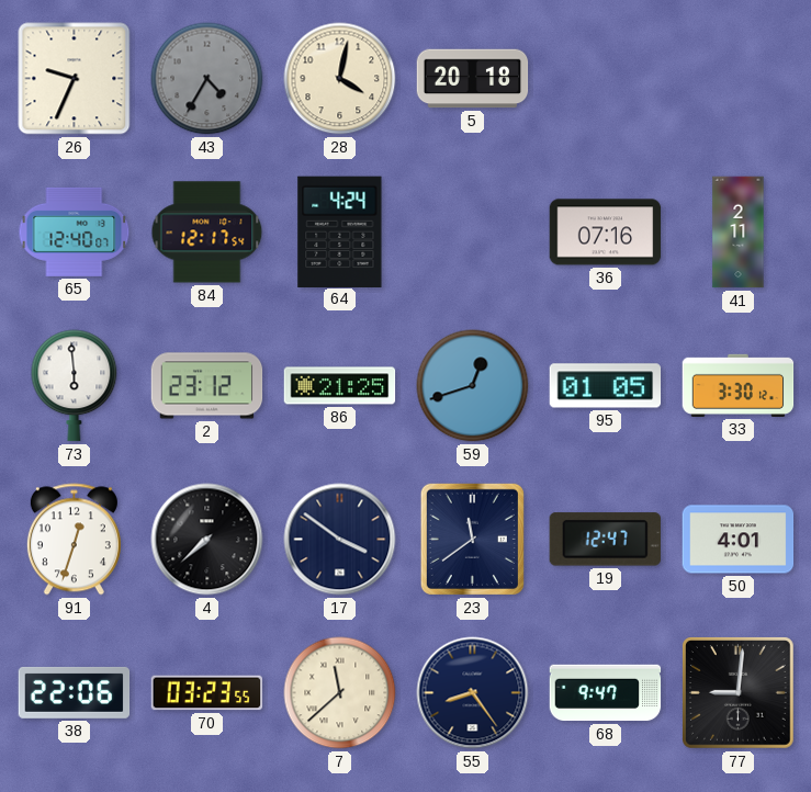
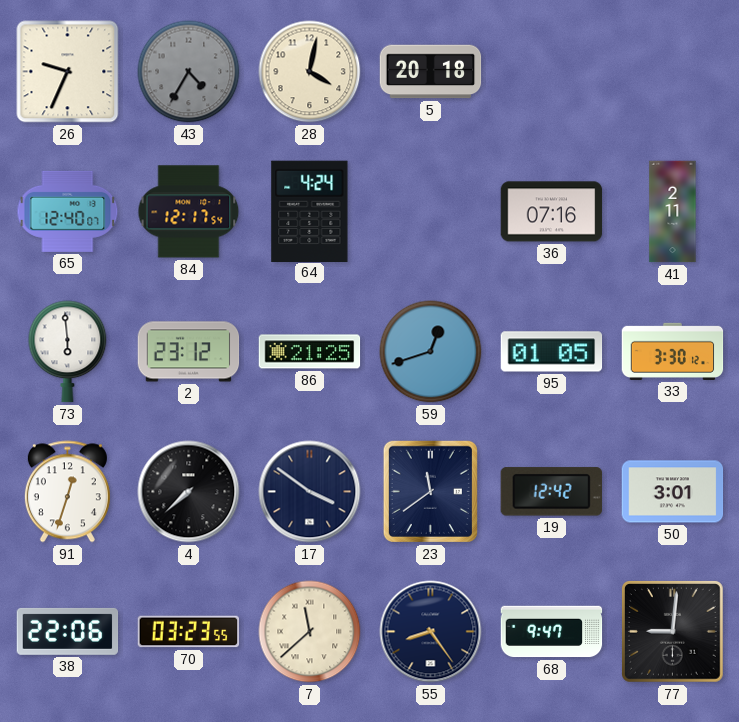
19: 12:47 -> 12:42
50: 4:01 -> 3:01
